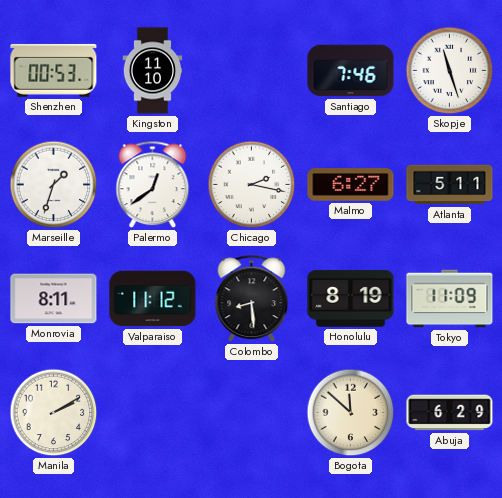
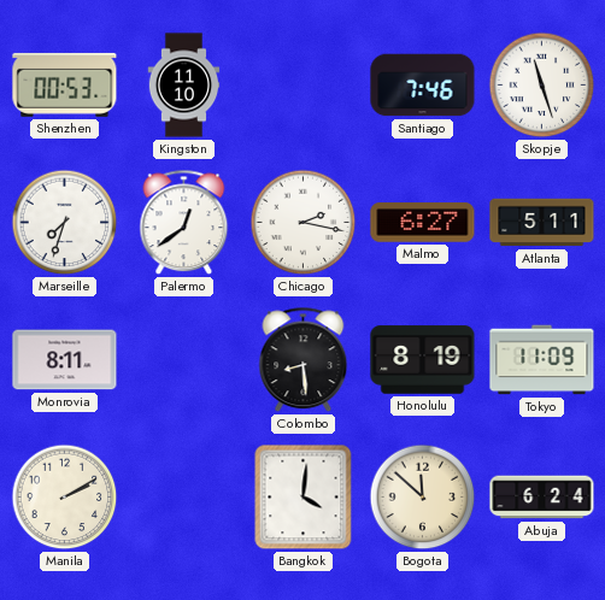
Marseille: 1:33 -> 7:33
Valparaiso: 11:12 -> none
Bangkok: none -> 4:01
Abuja: 6:29 -> 6:24
